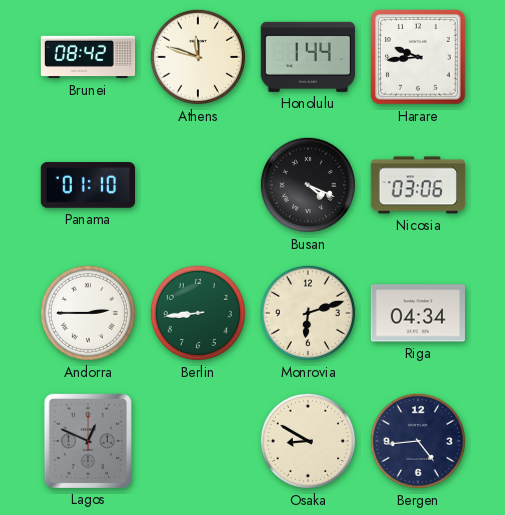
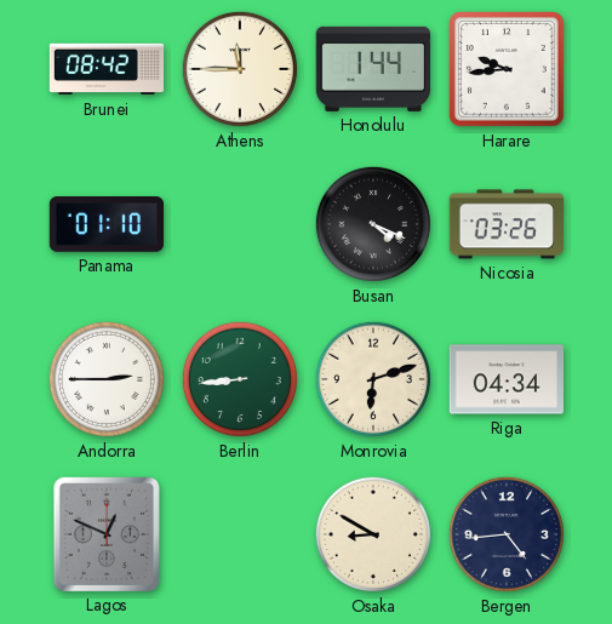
Athens: 11:48 -> 11:45
Nicosia: 03:06 -> 03:26
